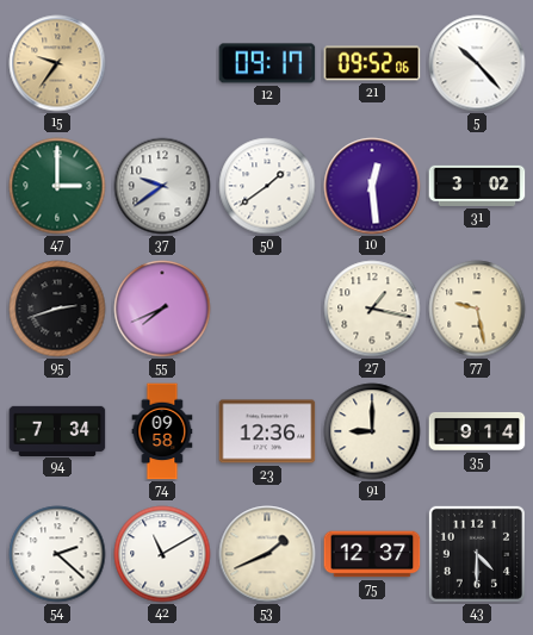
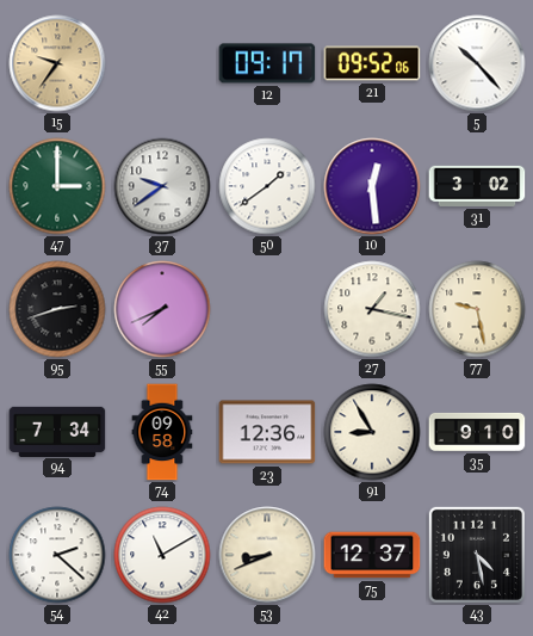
91: 9:00 -> 8:55
35: 9:14 -> 9:10
53: 1:41 -> 8:41
43: 4:30 -> 4:28
